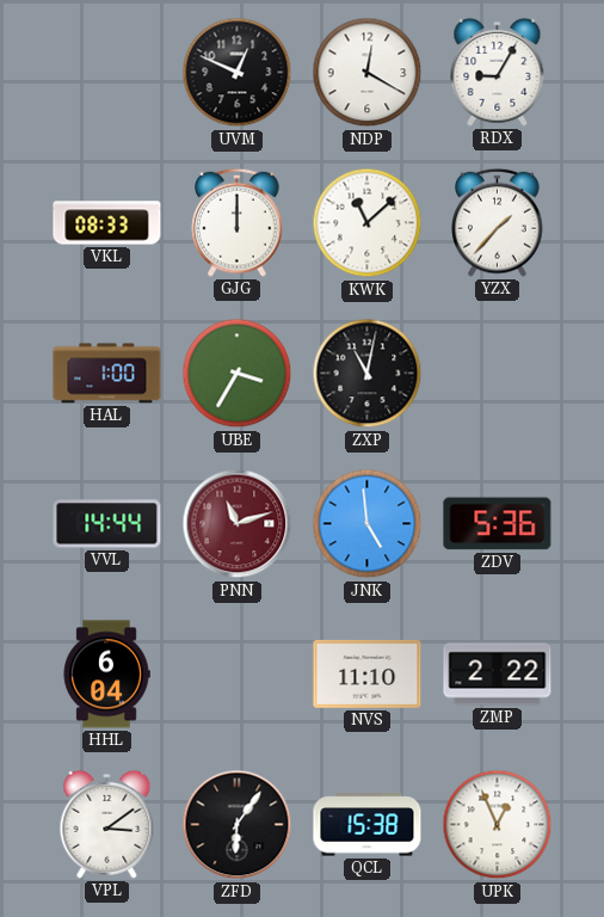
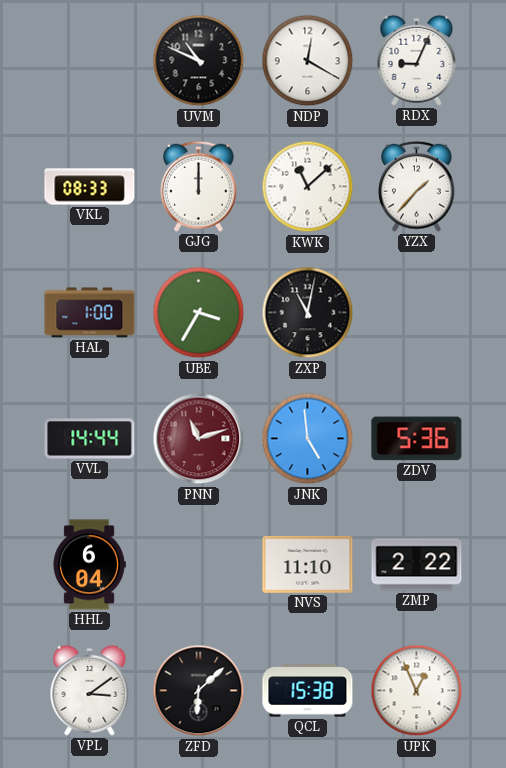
UVM: 12:49 -> 10:49
RDX: 9:05 -> 9:04
ZFD: 6:06 -> 6:08
